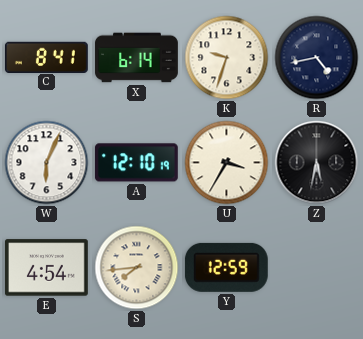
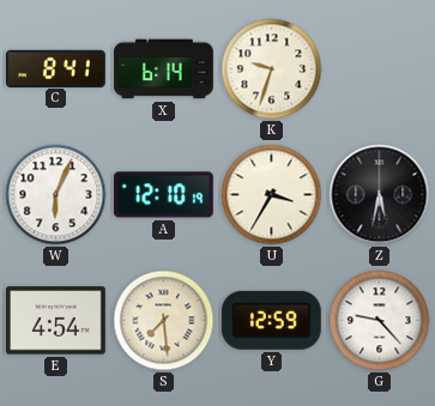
R: 4:43 -> none
S: 7:44 -> 7:29
G: none -> 9:23
